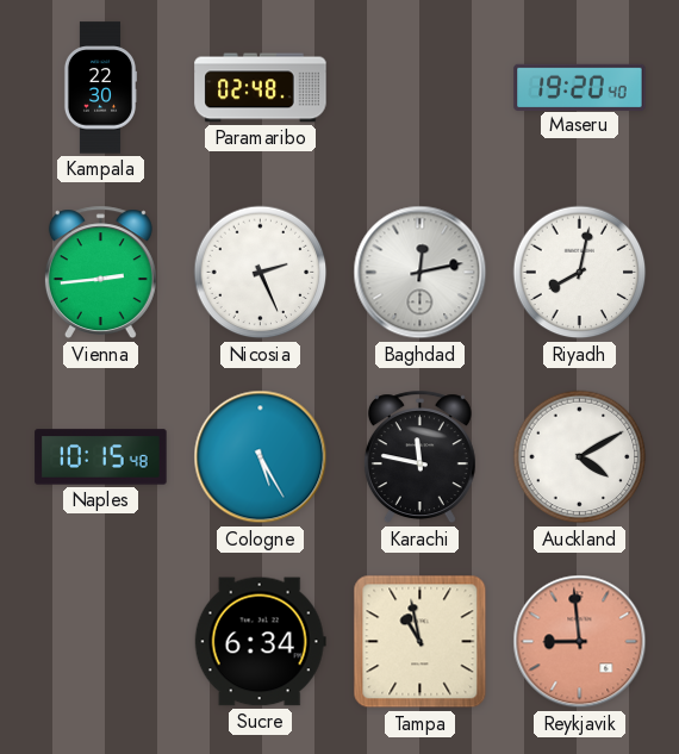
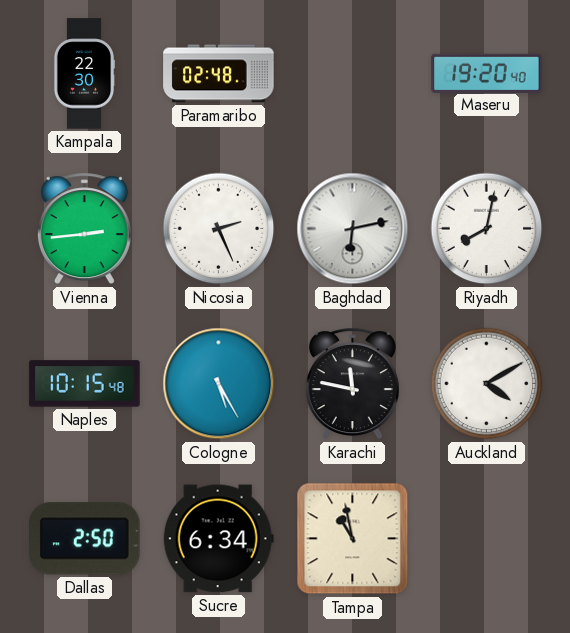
Baghdad: 12:13 -> 6:13
Dallas: none -> 2:50
Reykjavik: 8:59 -> none
